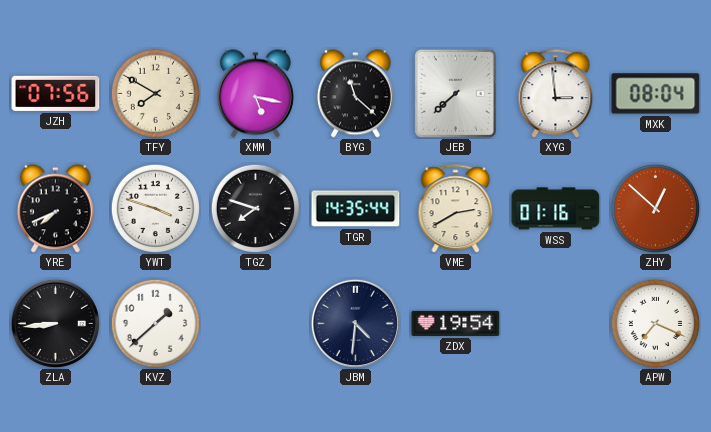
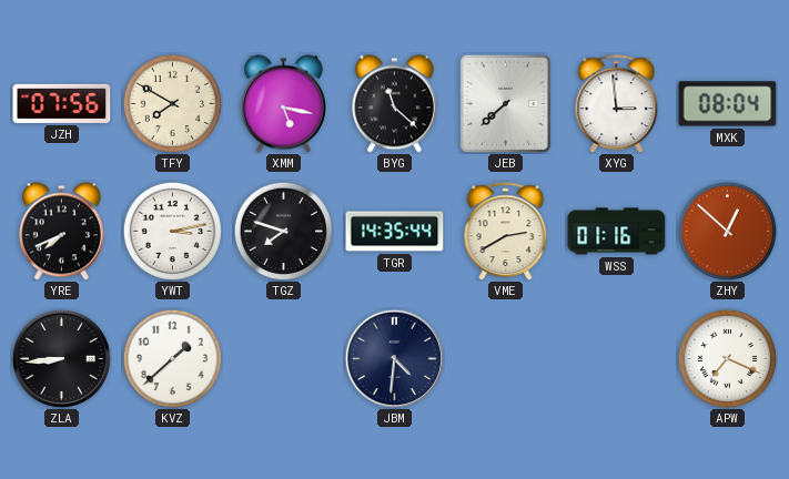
YWT: 3:48 -> 3:13
ZDX: 19:54 -> none
